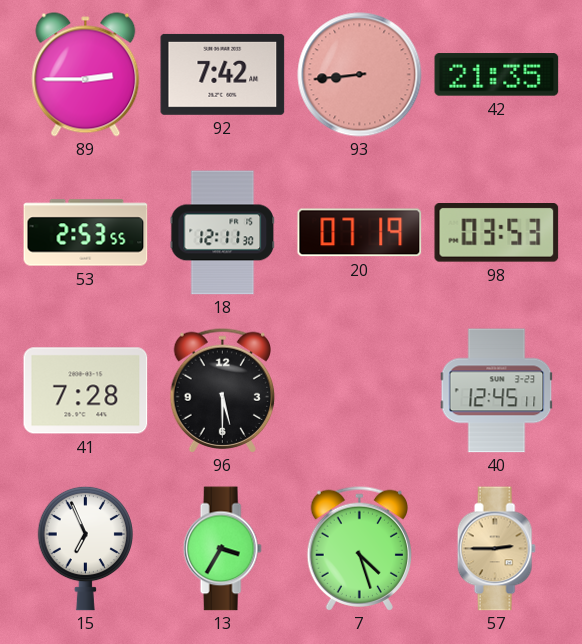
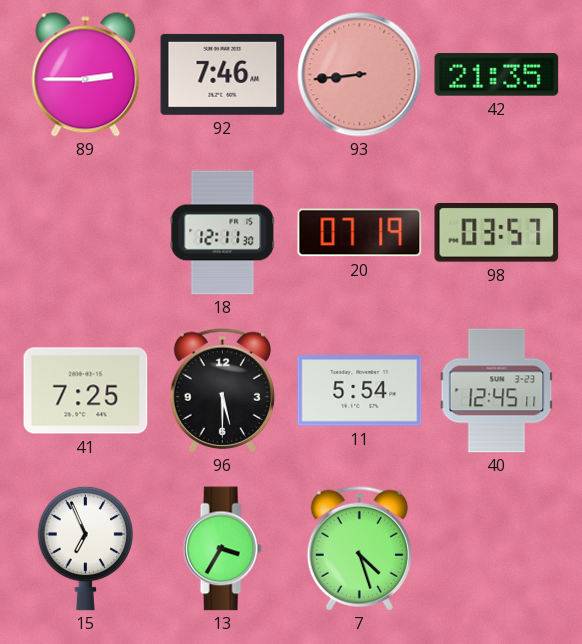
92: 7:42 -> 7:46
53: 2:53 -> none
98: 03:53 -> 03:57
41: 7:28 -> 7:25
11: none -> 5:54
57: 2:45 -> none
